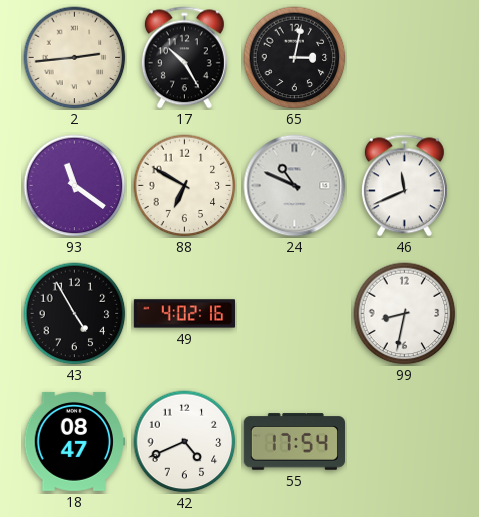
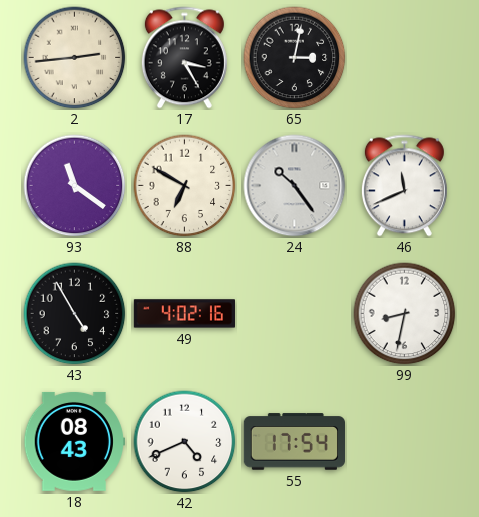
17: 10:25 -> 3:25
24: 10:49 -> 10:24
18: 08:47 -> 08:43
